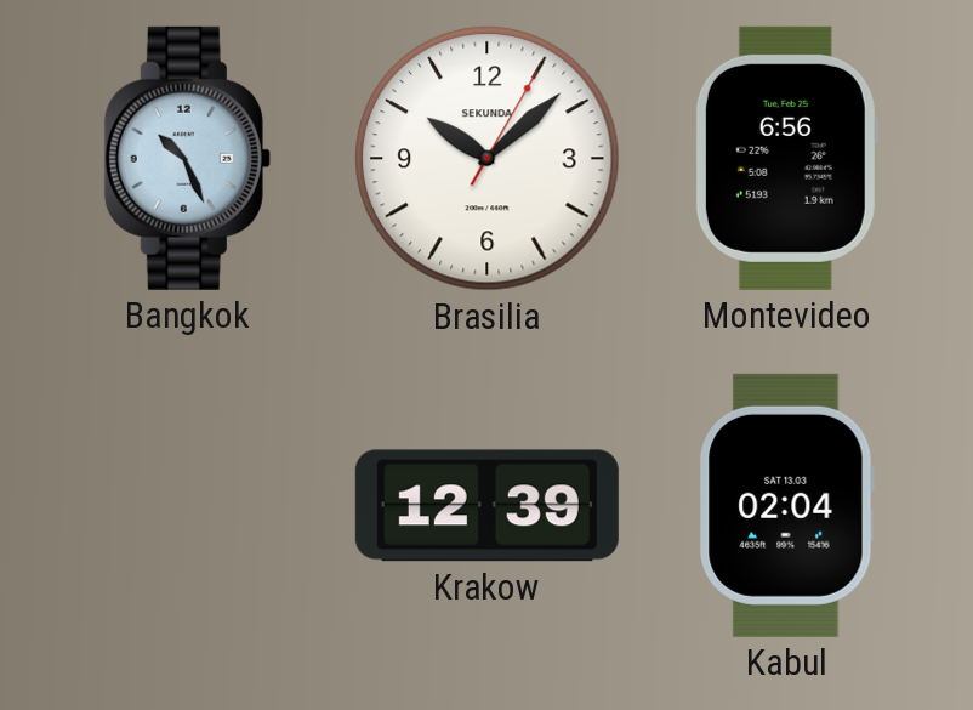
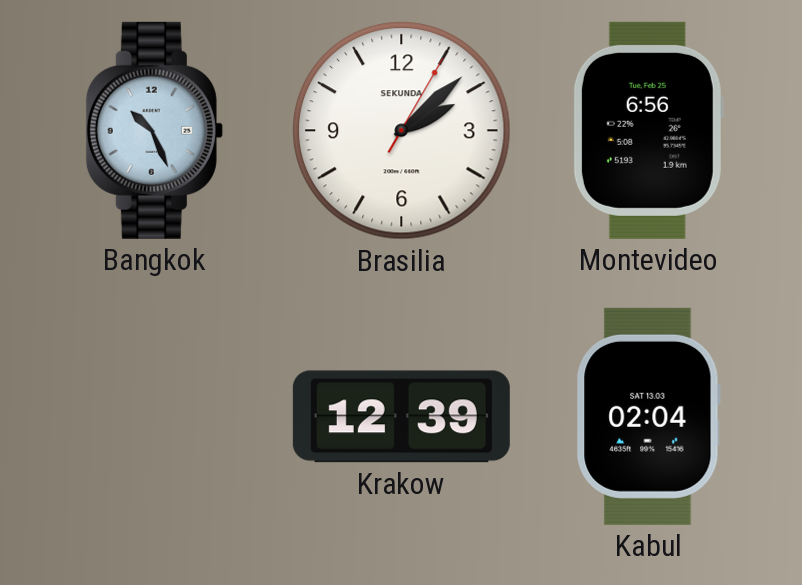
Brasilia: 10:08 -> 2:08
